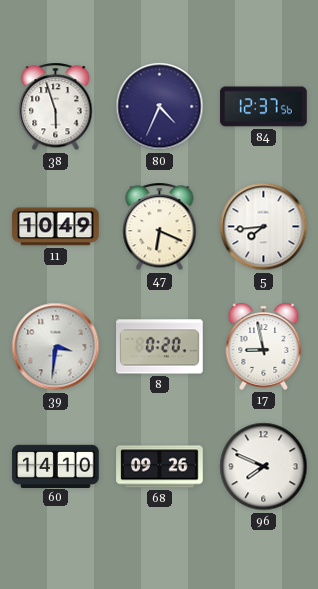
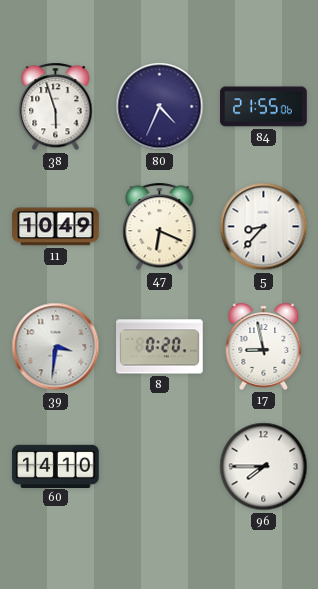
84: 12:37 -> 21:55
5: 7:44 -> 8:37
68: 09:26 -> none
96: 7:49 -> 7:45
